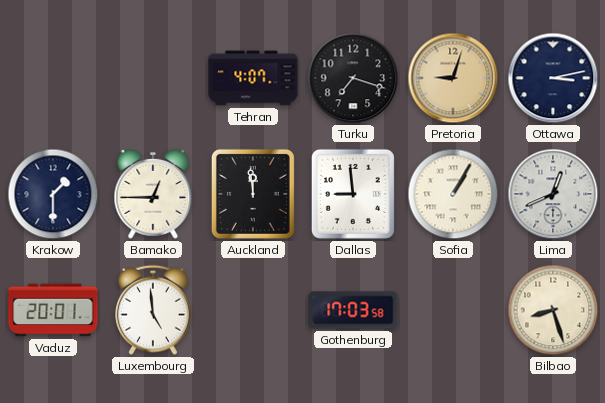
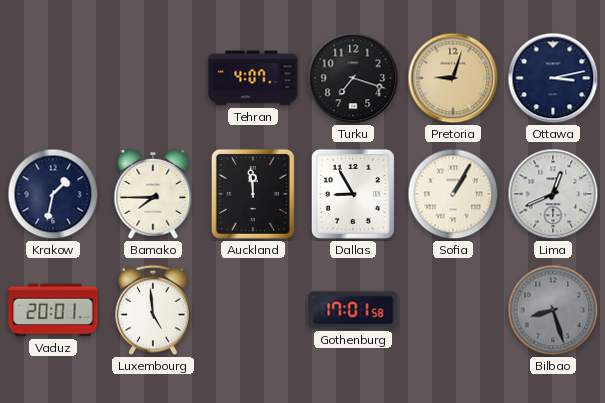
Krakow: 1:30 -> 1:32
Bamako: 12:45 -> 7:45
Dallas: 8:59 -> 8:55
Gothenburg: 17:03 -> 17:01
Bilbao dial: cream -> grey
